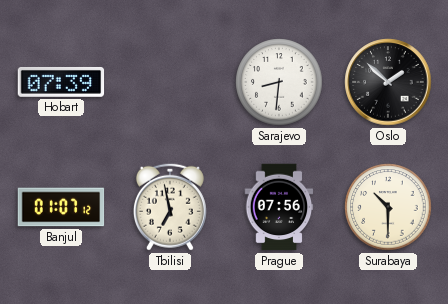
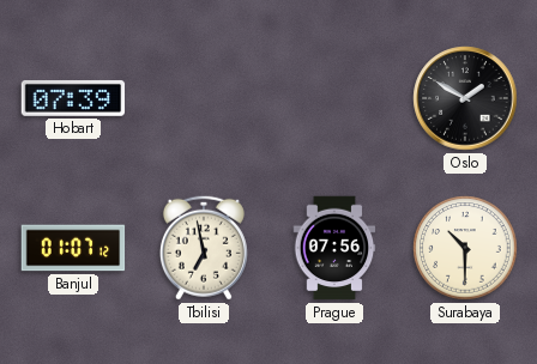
Sarajevo: 8:31 -> none
Oslo: 1:52 -> 1:50
